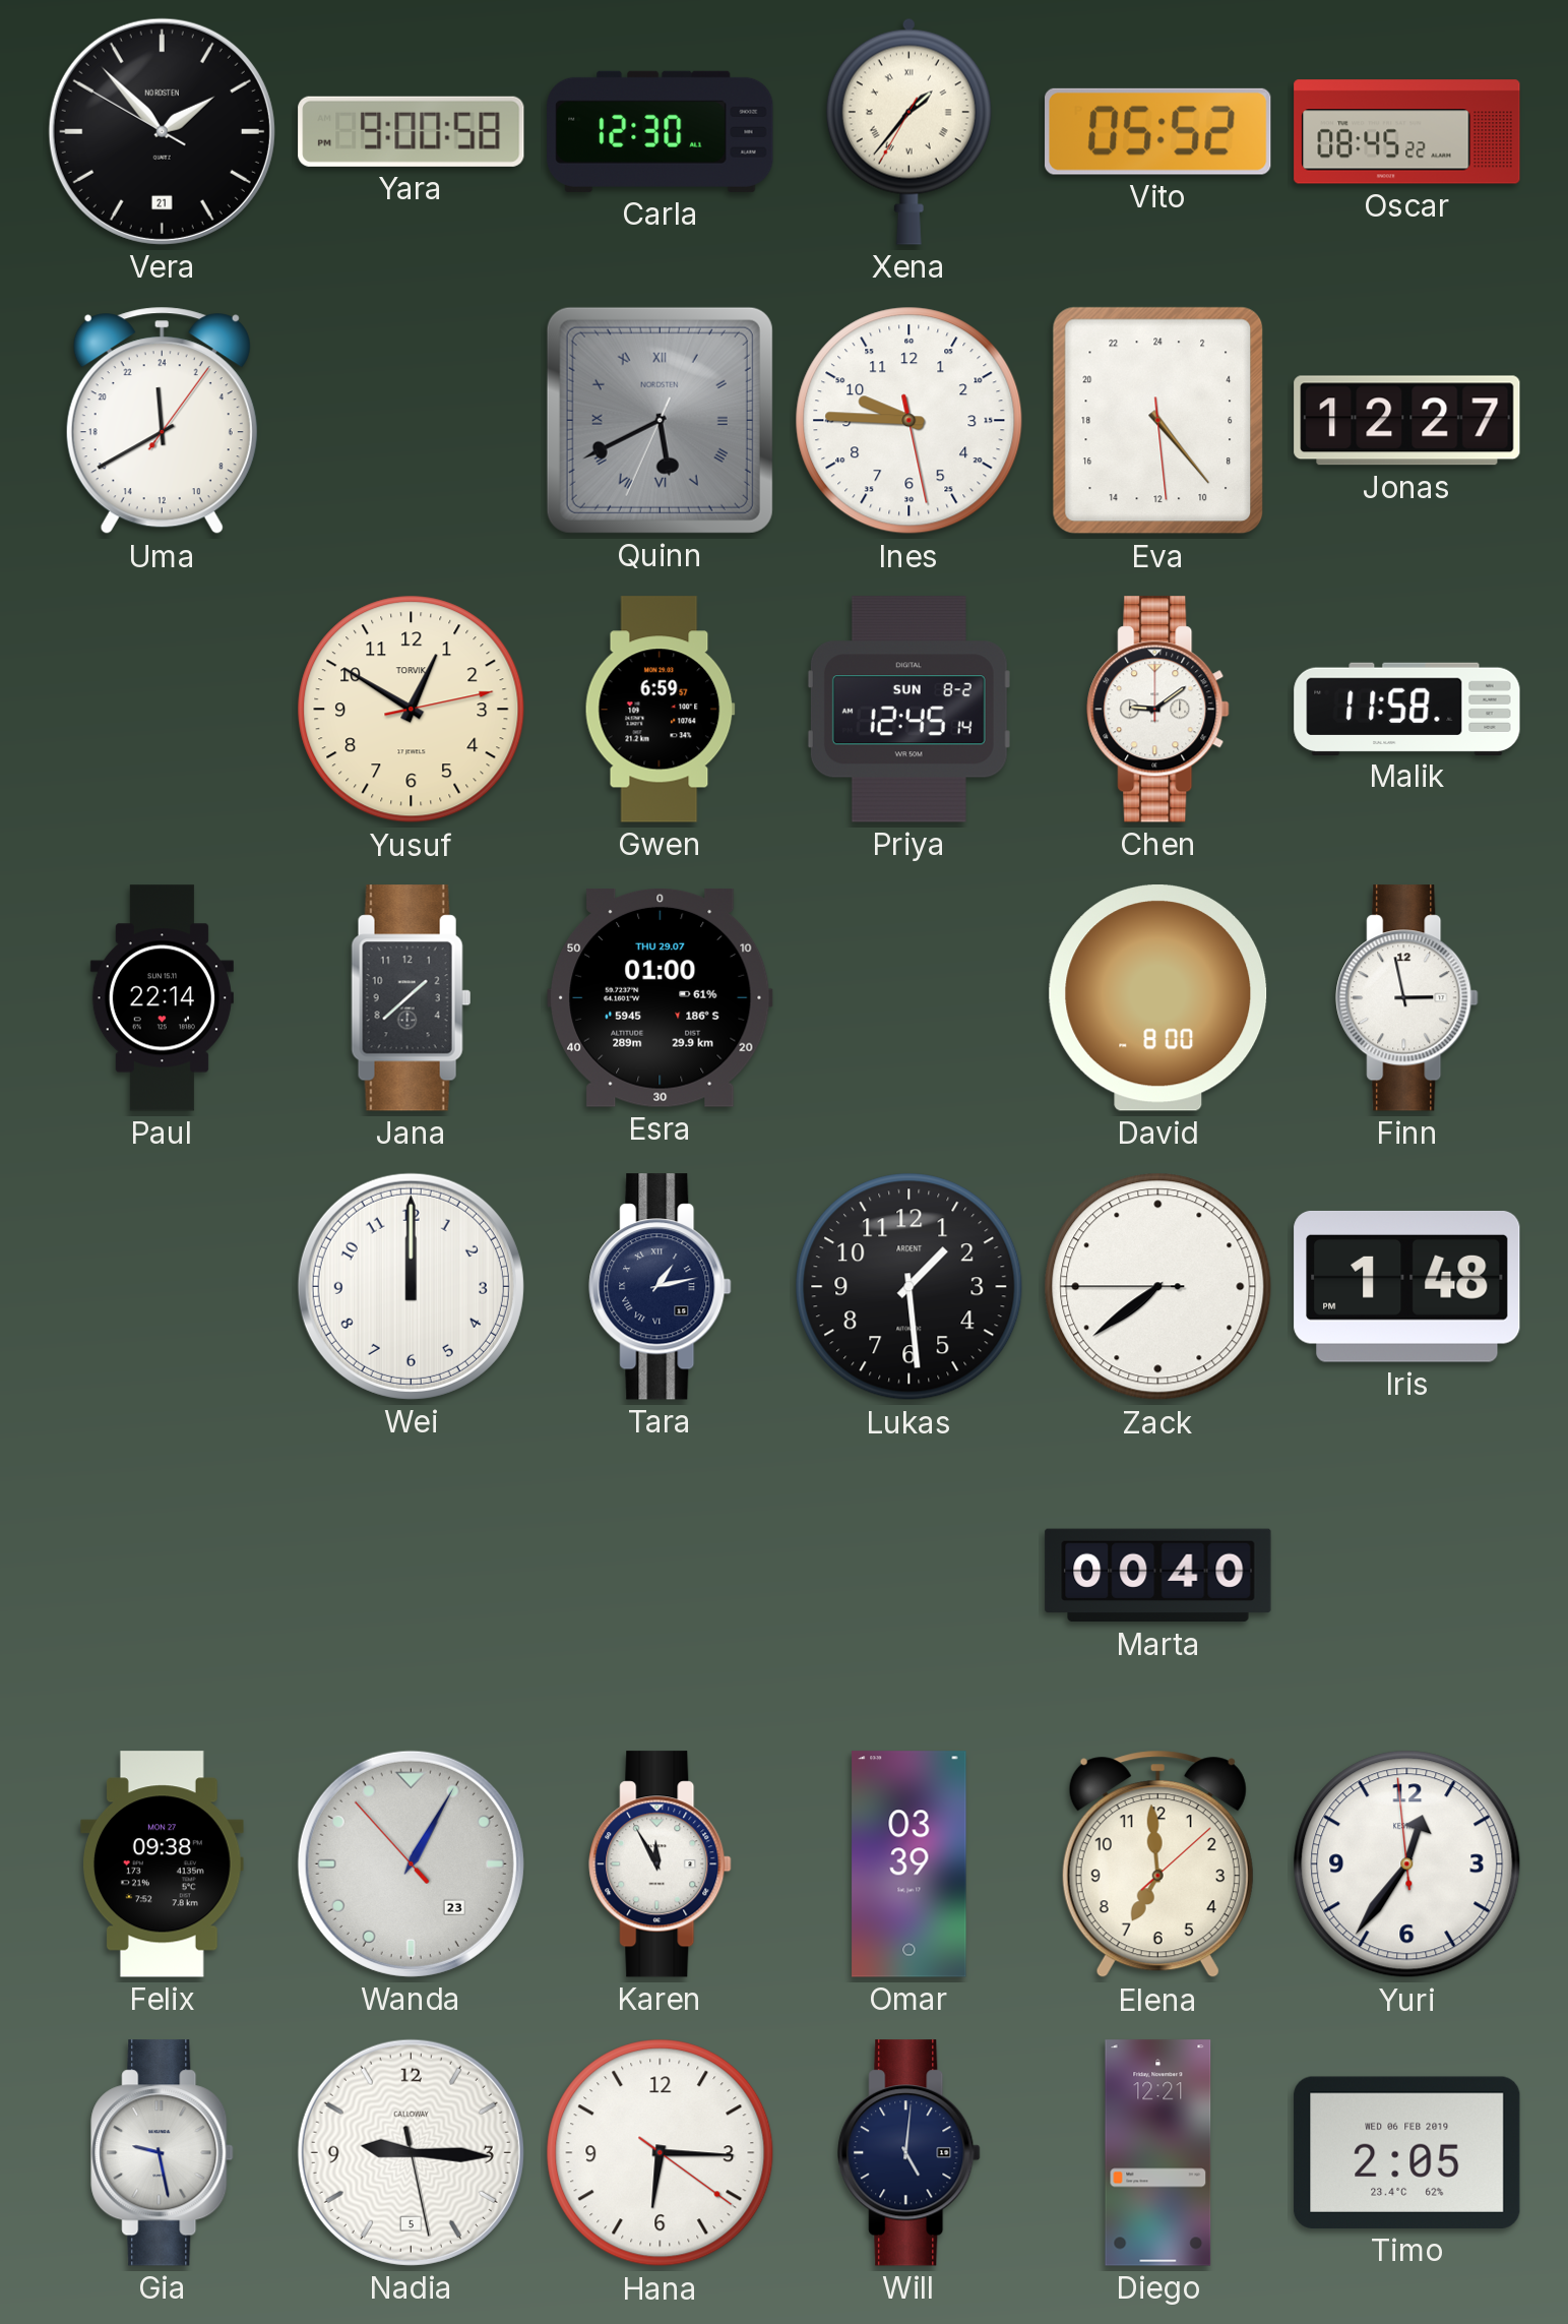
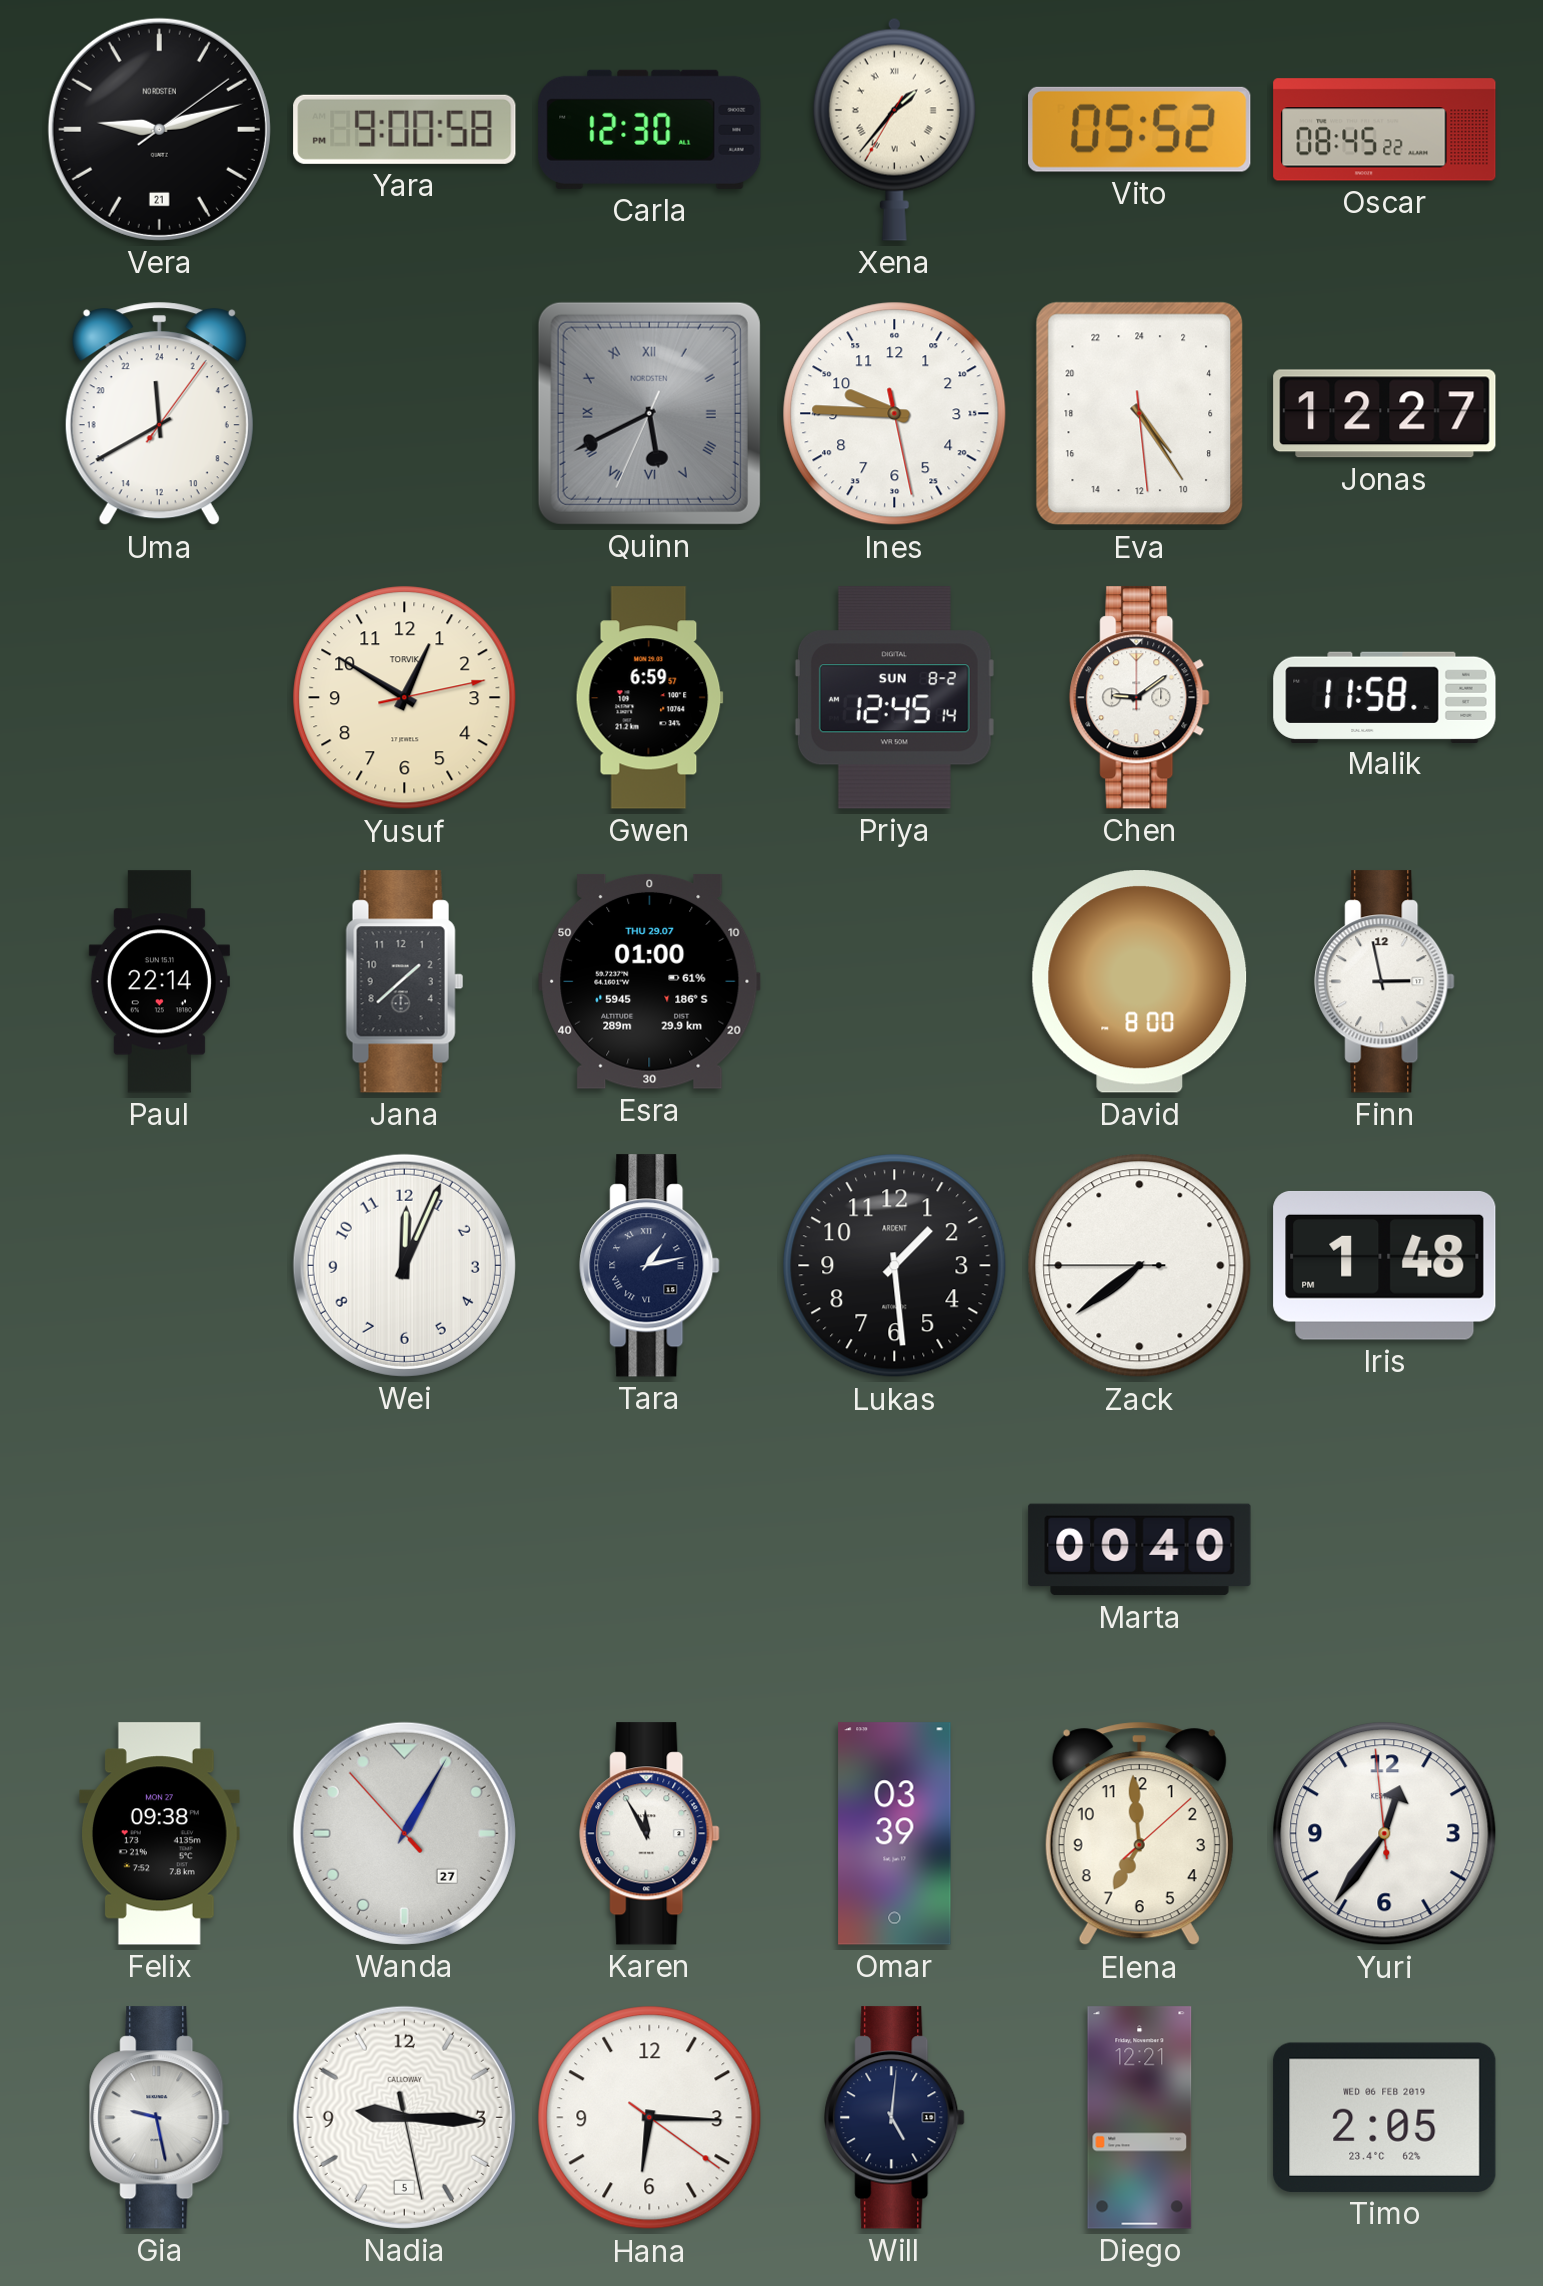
Vera: 1:52 -> 9:12
Eva: 9:23 -> 9:24
Wei: 12:00 -> 12:04
Wanda date: 23 -> 27
